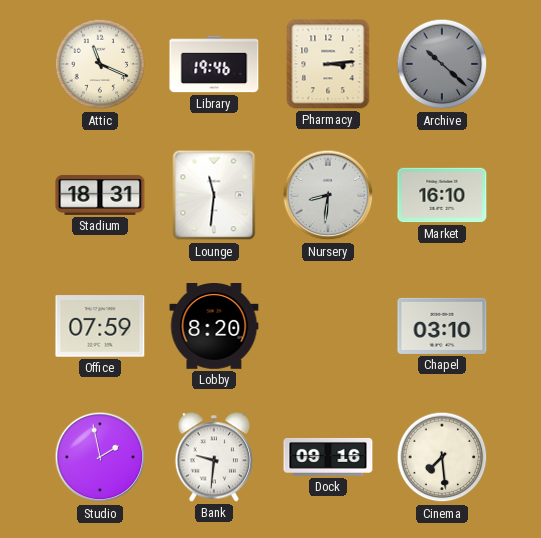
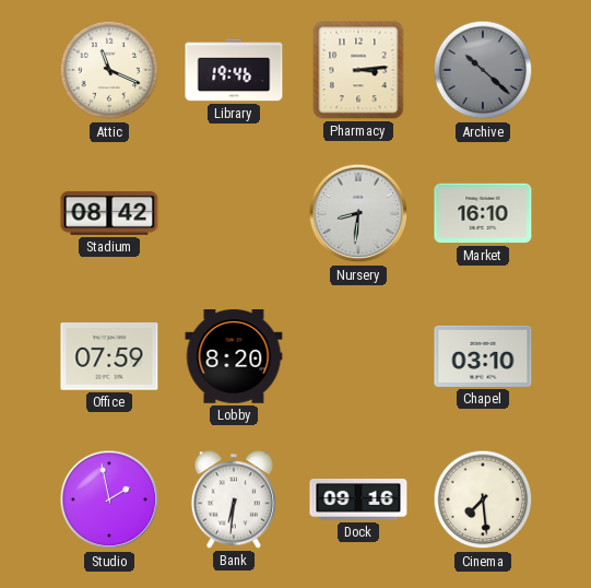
Stadium: 18:31 -> 08:42
Lounge: 11:31 -> none
Bank: 9:31 -> 6:31
